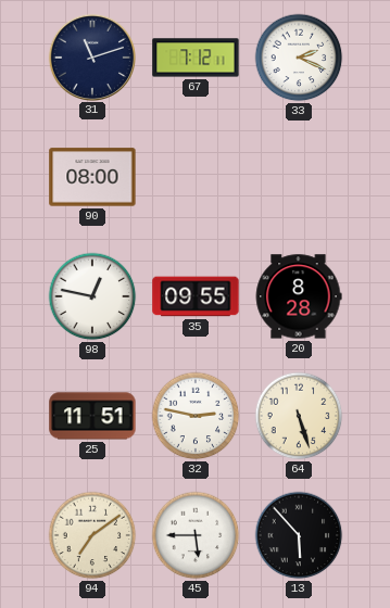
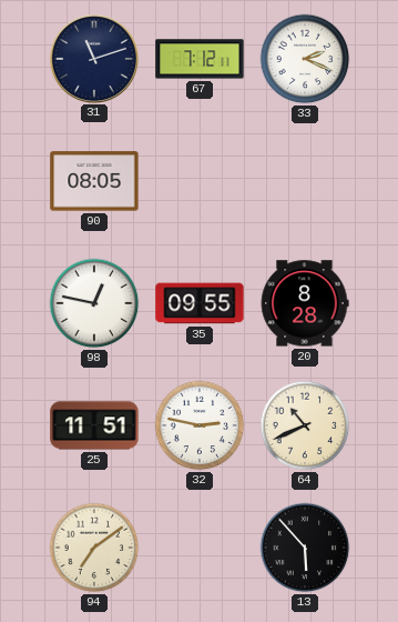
90: 08:00 -> 08:05
64: 5:27 -> 10:41
45: 5:45 -> none
